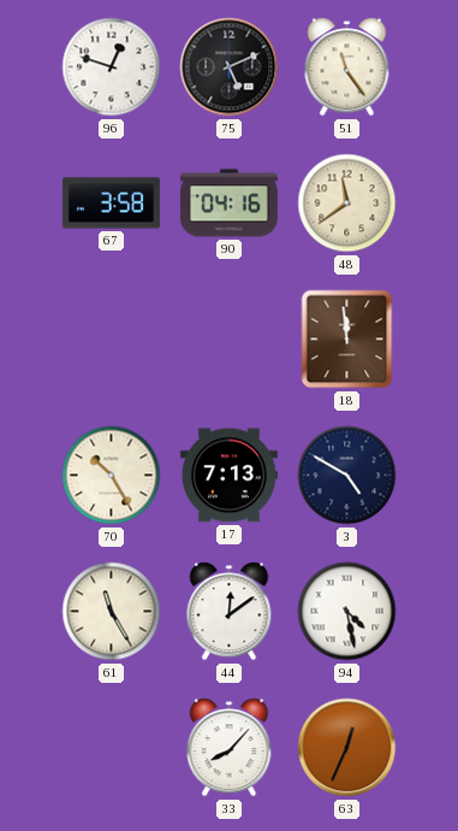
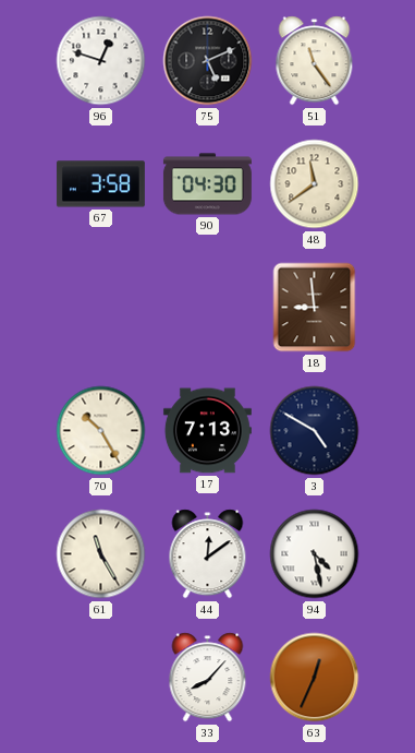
90: 04:16 -> 04:30
18: 11:59 -> 8:59
